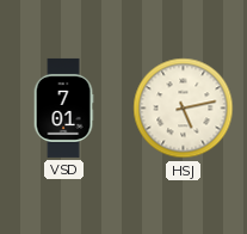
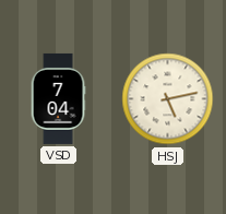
VSD: 7:01 -> 7:04
